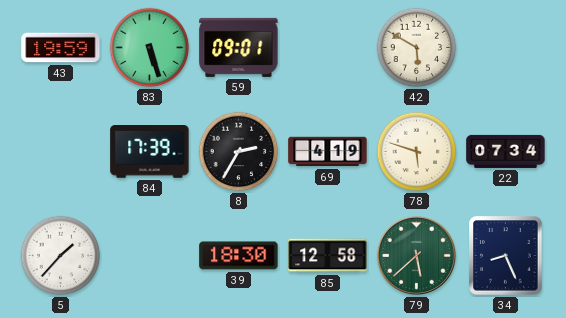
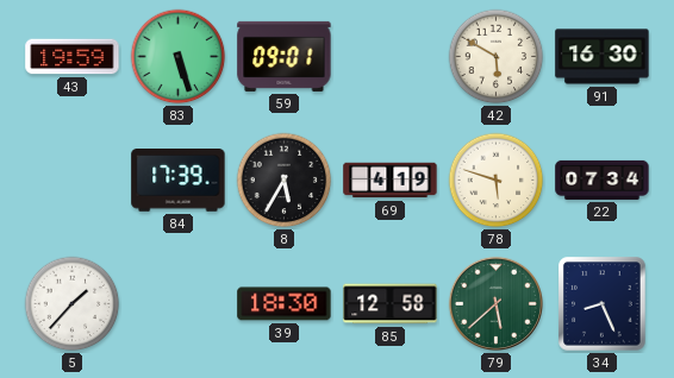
91: none -> 16:30
8: 2:35 -> 5:35
